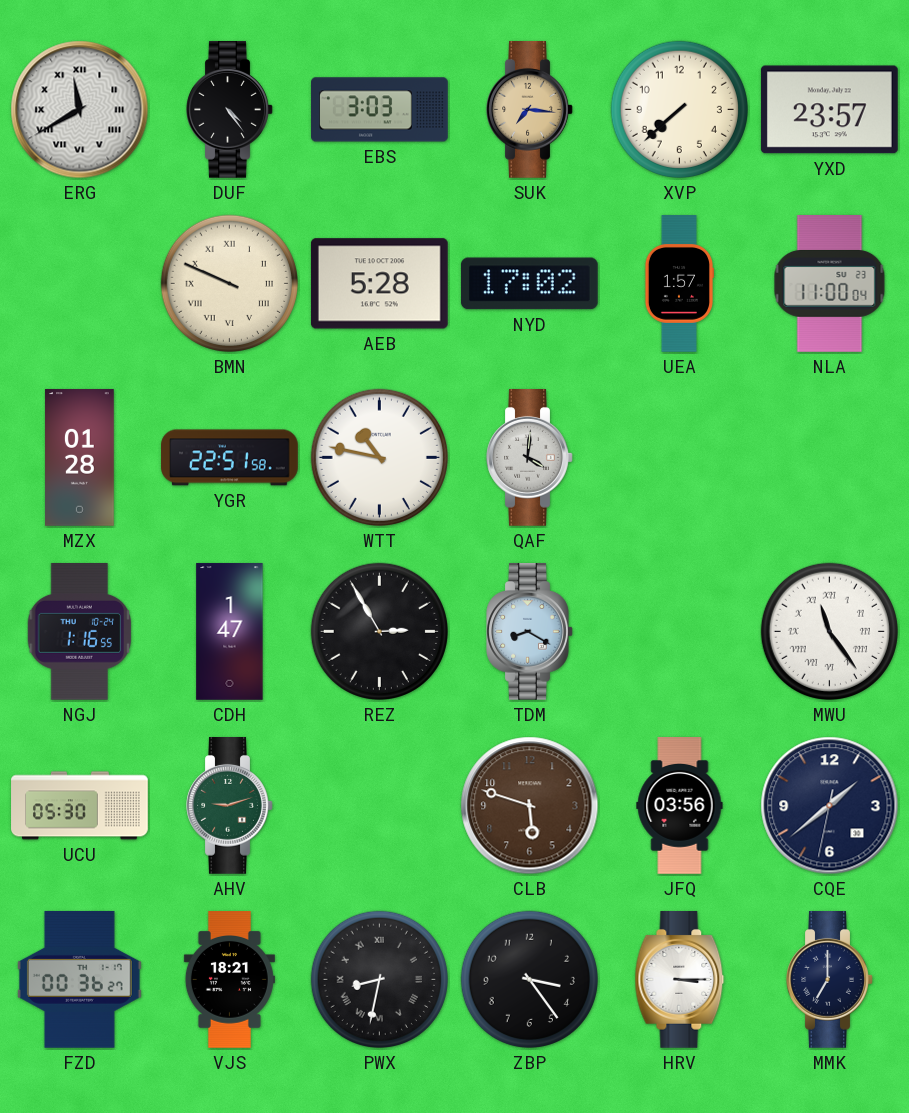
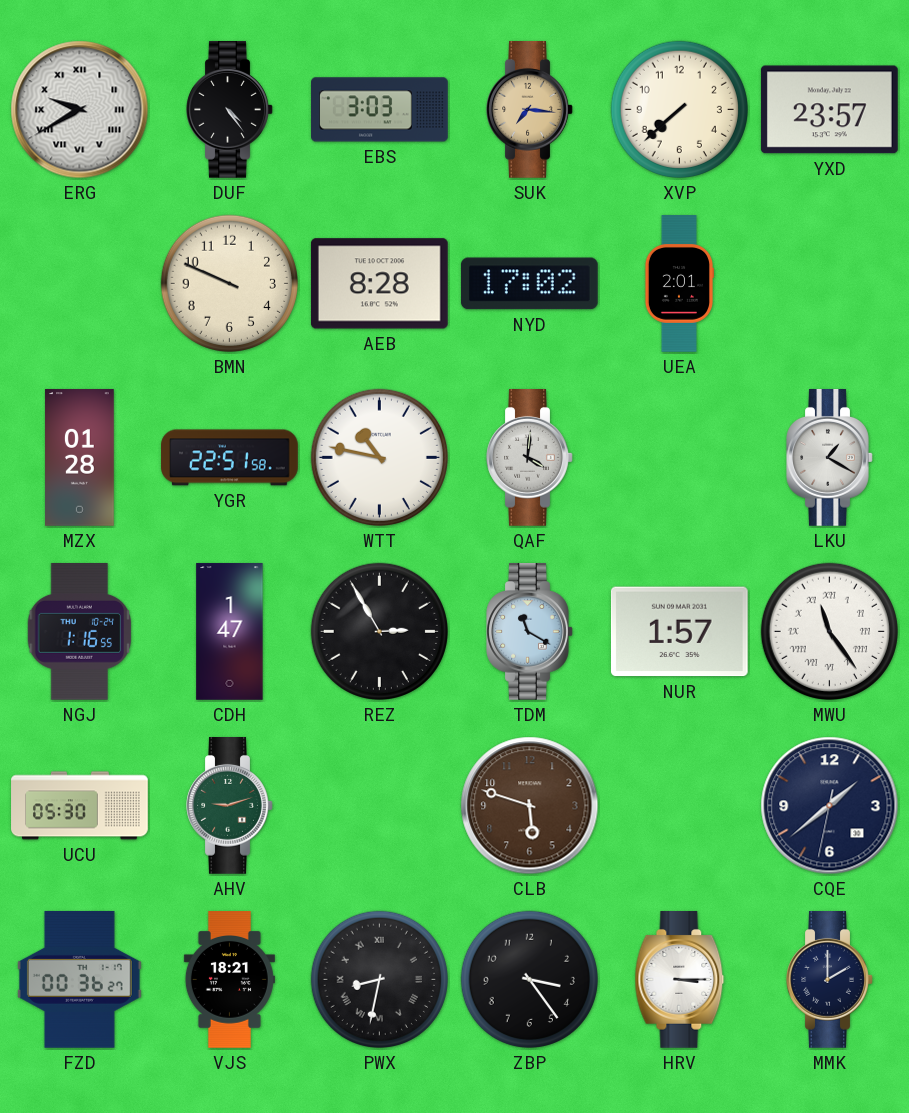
ERG: 11:40 -> 9:40
BMN numerals: Roman -> Arabic
AEB: 5:28 -> 8:28
UEA: 1:57 -> 2:01
NLA: 11:00 -> none
LKU: none -> 1:20
TDM: 8:20 -> 11:20
NUR: none -> 1:57
JFQ: 03:56 -> none
MMK: 7:00 -> 2:00
